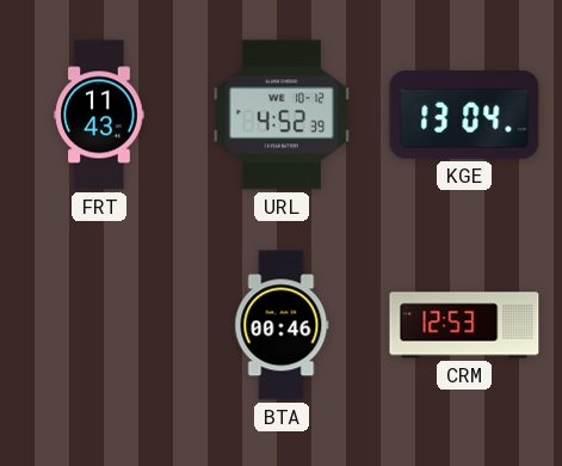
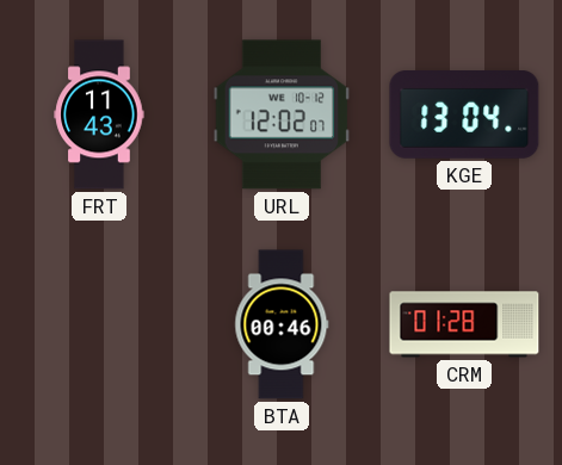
URL: 4:52 -> 12:02
CRM: 12:53 -> 01:28
